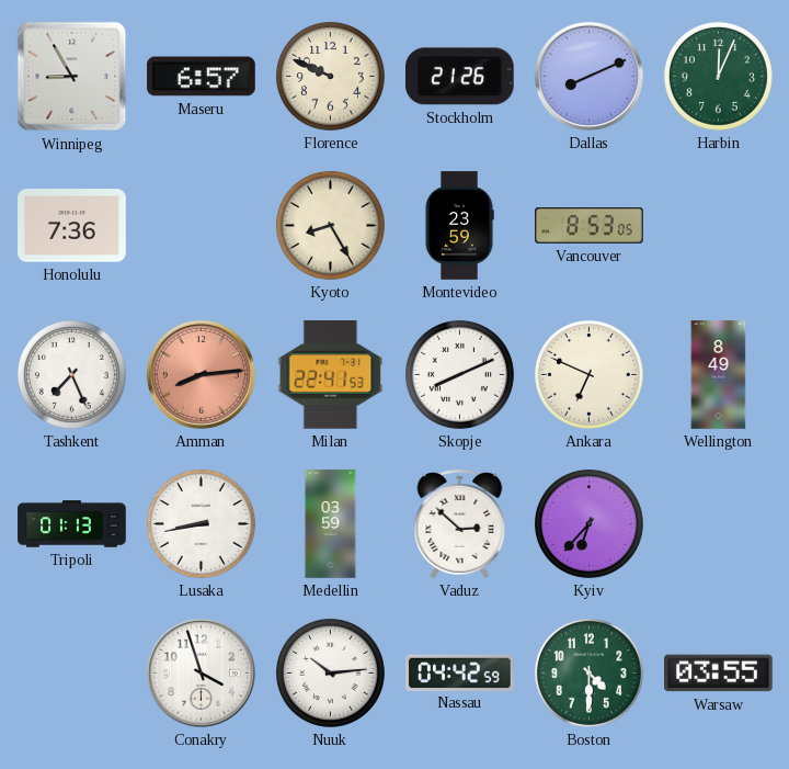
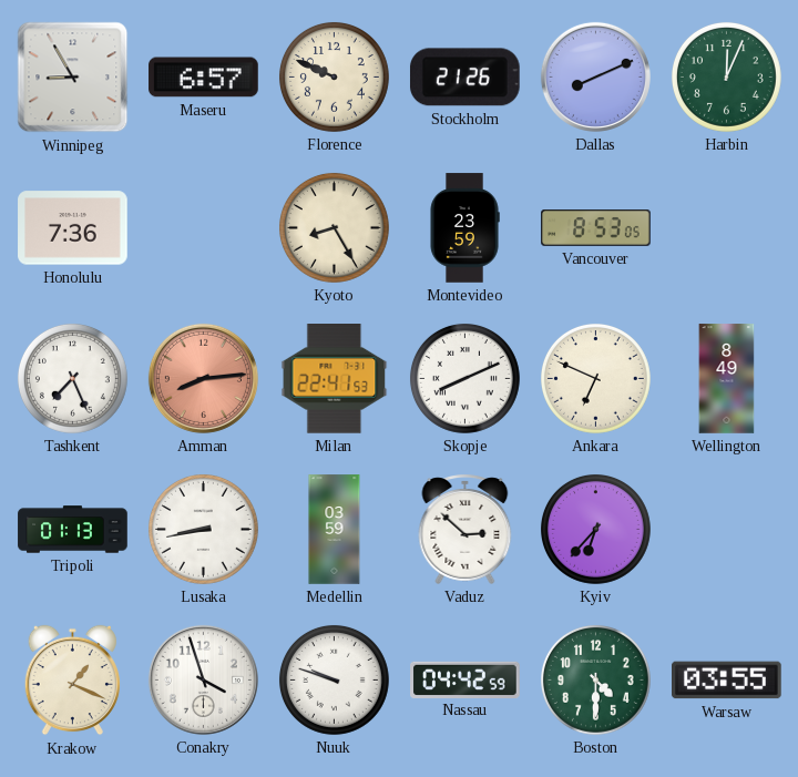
Krakow: none -> 1:19
Nuuk: 10:14 -> 9:48
